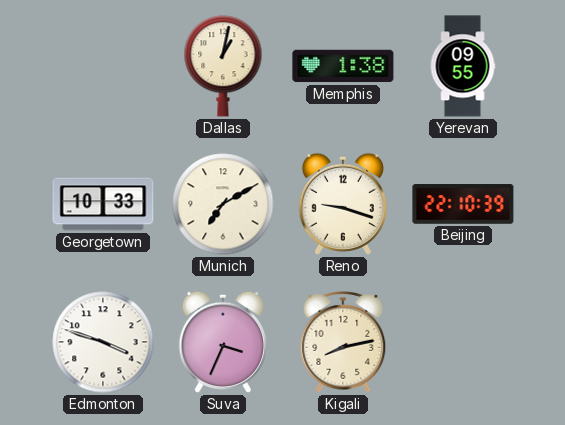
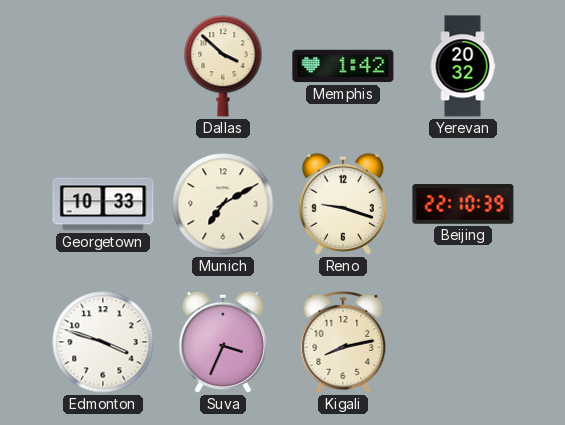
Dallas: 1:02 -> 3:52
Memphis: 1:38 -> 1:42
Yerevan: 09:55 -> 20:32
